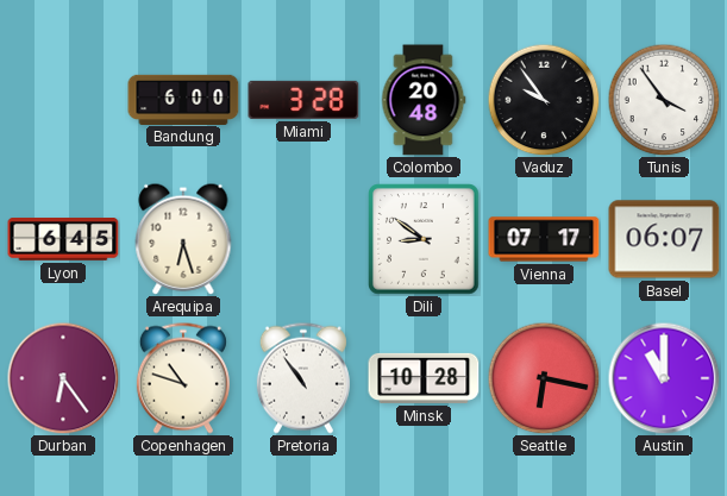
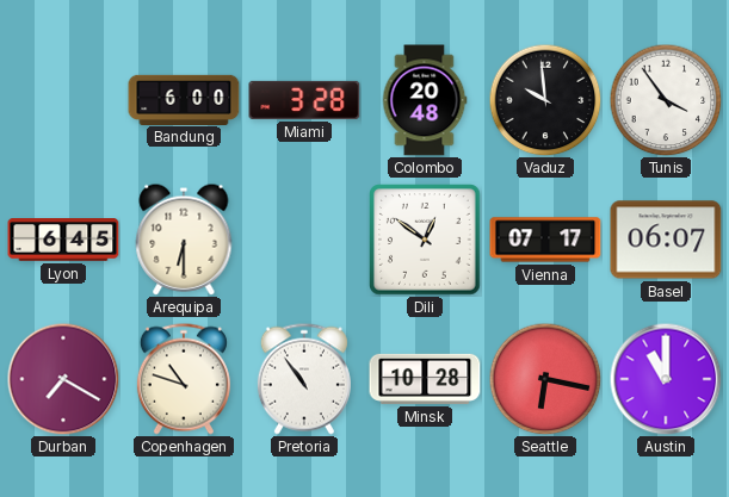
Vaduz: 9:54 -> 9:59
Arequipa: 6:27 -> 6:30
Dili: 8:51 -> 12:51
Durban: 6:24 -> 7:20
